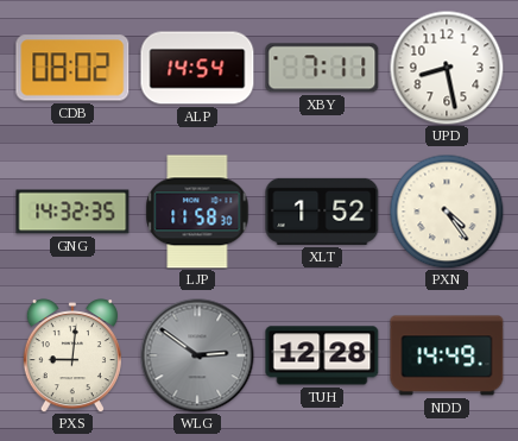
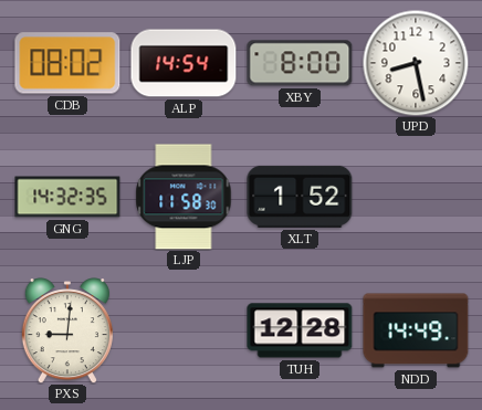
XBY: 7:11 -> 8:00
PXN: 4:24 -> none
WLG: 2:51 -> none
